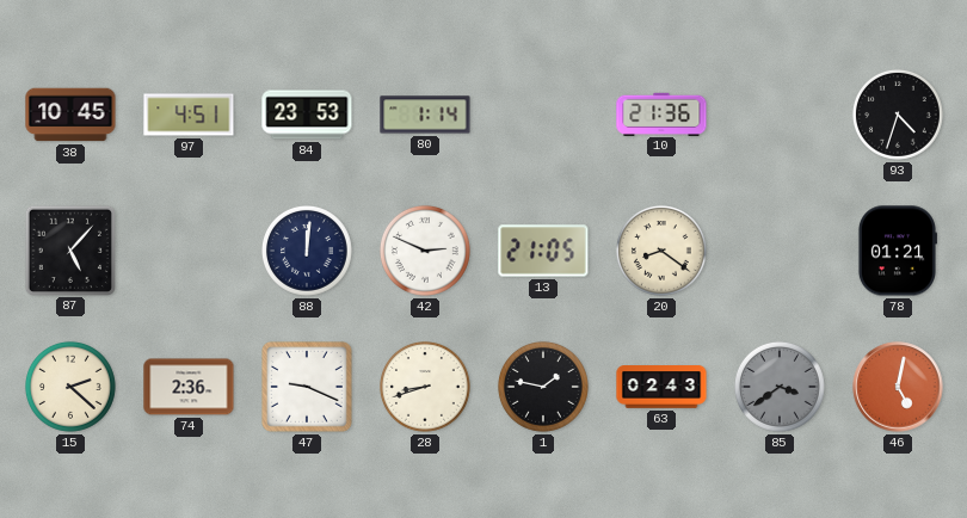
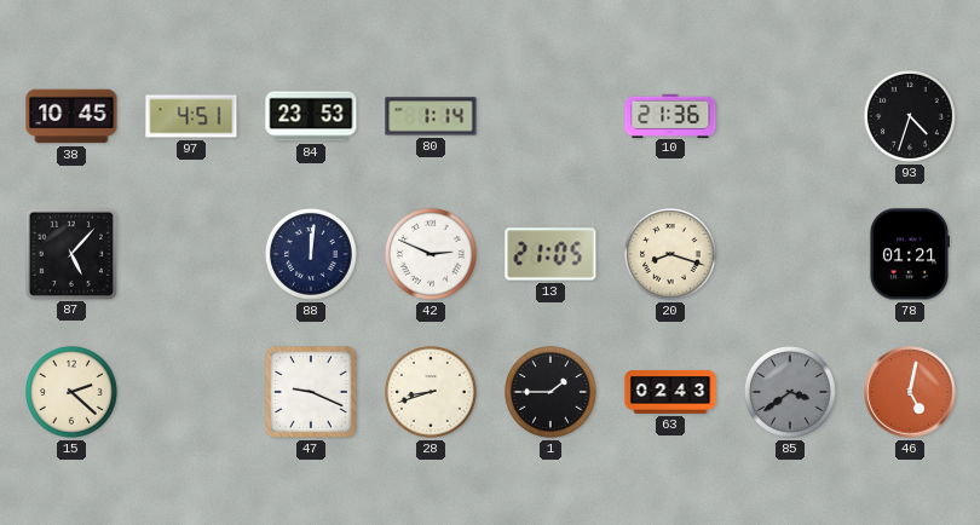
20: 8:21 -> 8:18
74: 2:36 -> none
1: 1:47 -> 1:45
